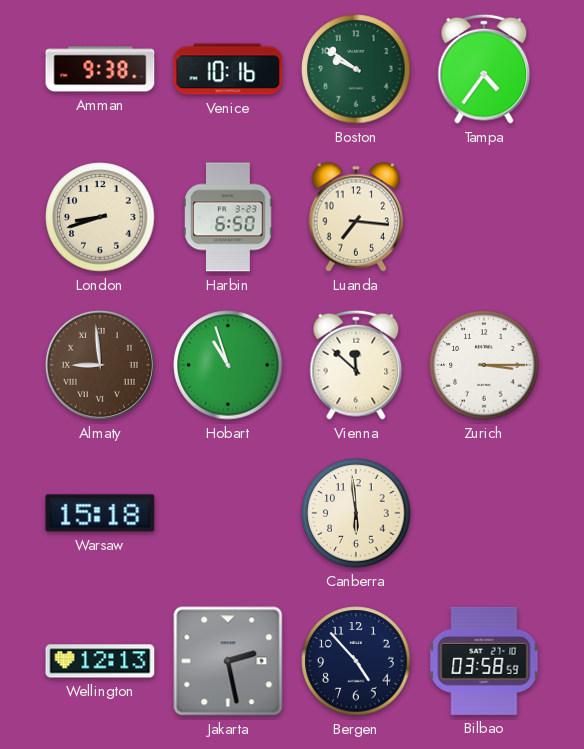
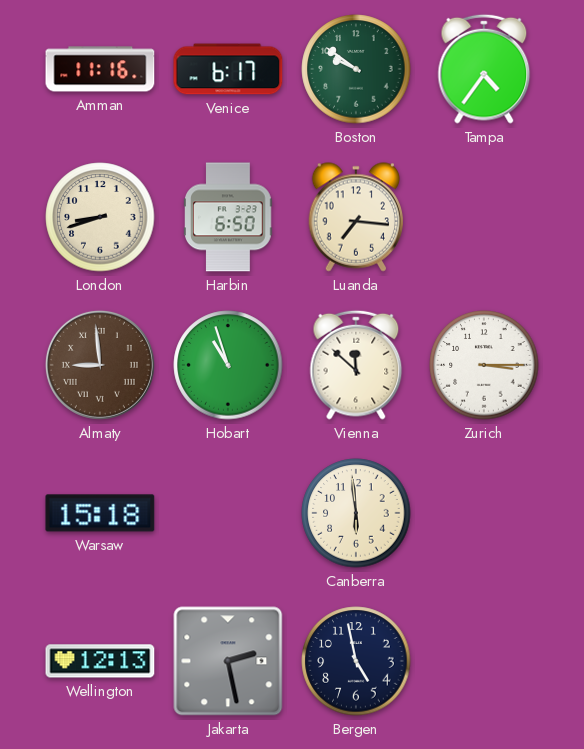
Amman: 9:38 -> 11:16
Venice: 10:16 -> 6:17
Bergen: 4:53 -> 4:58
Bilbao: 03:58 -> none
